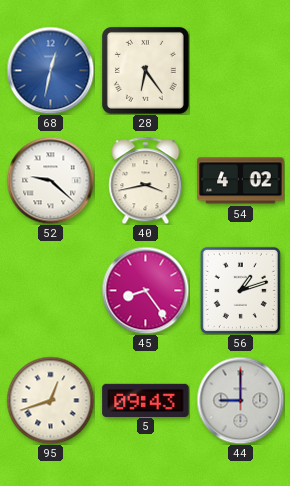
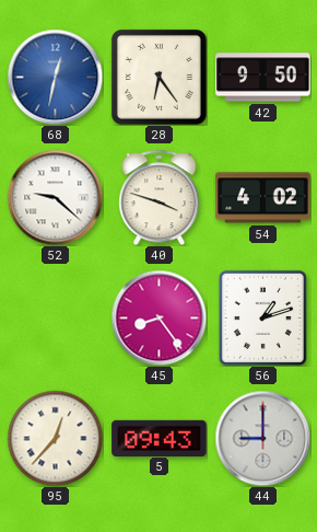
42: none -> 9:50
40: 3:43 -> 3:48
95: 12:42 -> 12:37
